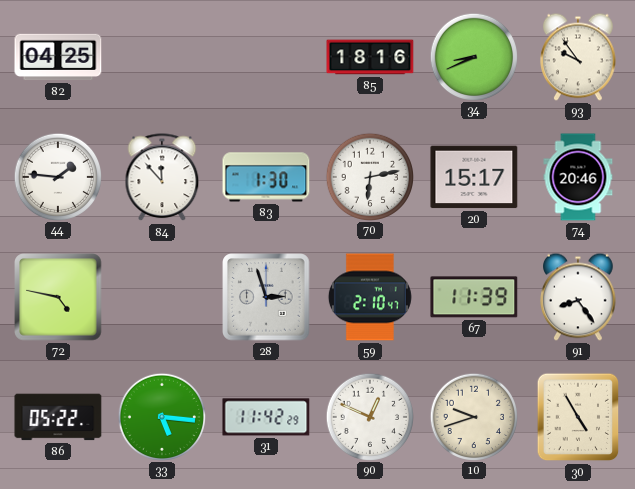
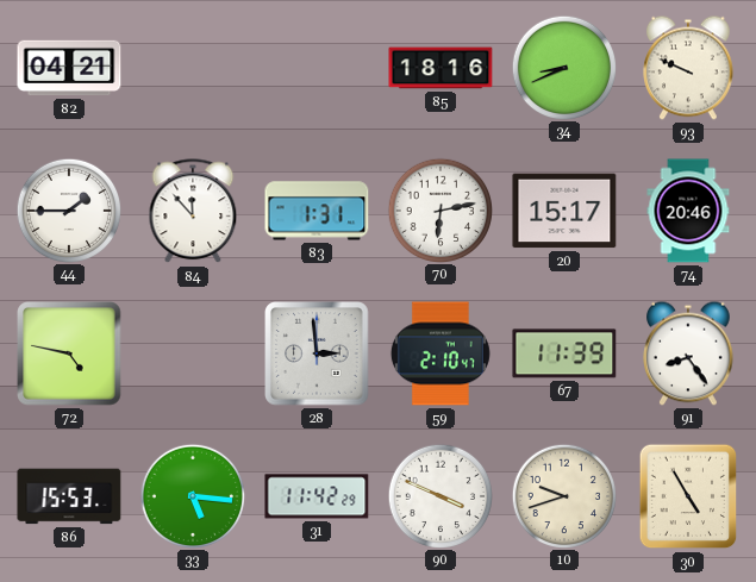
82: 04:25 -> 04:21
93: 9:54 -> 9:49
44: 1:46 -> 1:45
83: 1:30 -> 1:31
28: 2:57 -> 2:59
86: 05:22 -> 15:53
90: 12:49 -> 3:49
